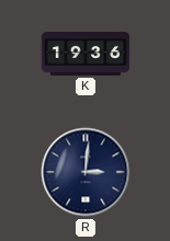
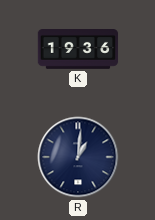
R: 3:01 -> 1:01
